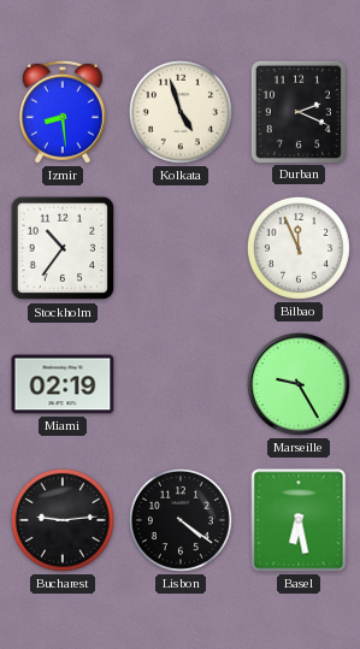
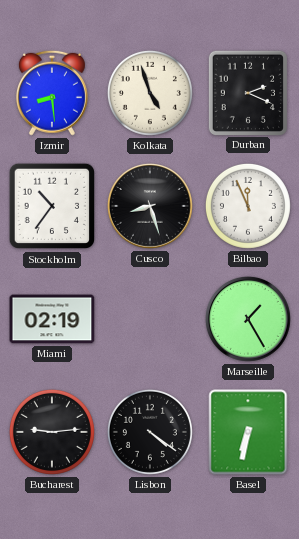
Cusco: none -> 8:27
Marseille: 9:25 -> 1:25
Basel: 6:28 -> 6:32
